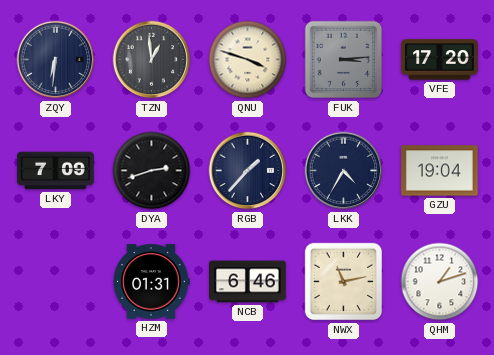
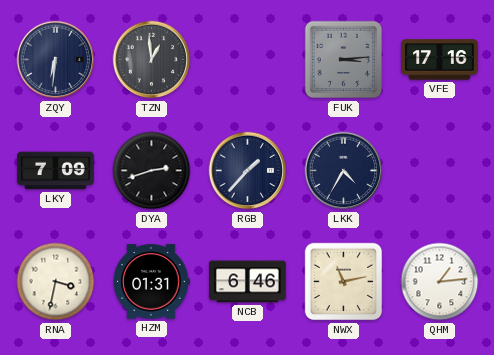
QNU: 3:48 -> none
VFE: 17:20 -> 17:16
GZU: 19:04 -> none
RNA: none -> 3:32
QHM: 1:12 -> 1:14
